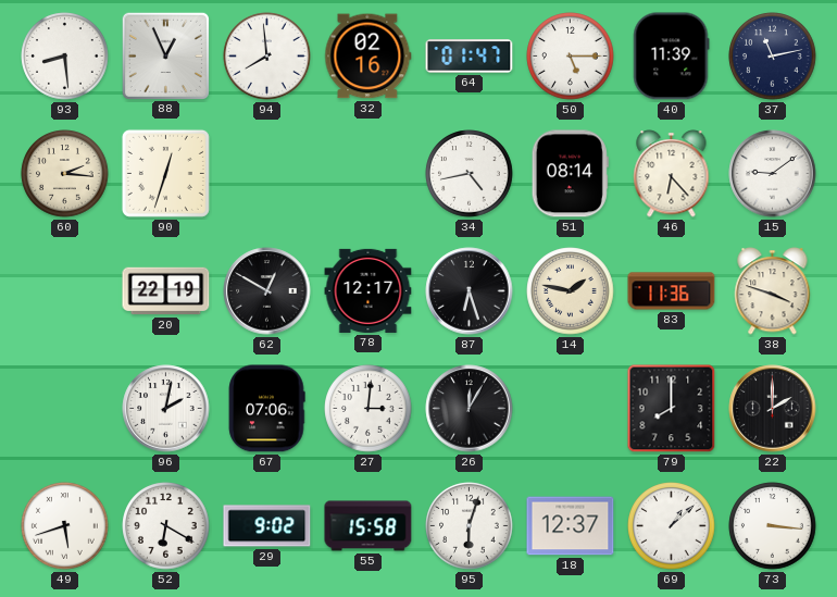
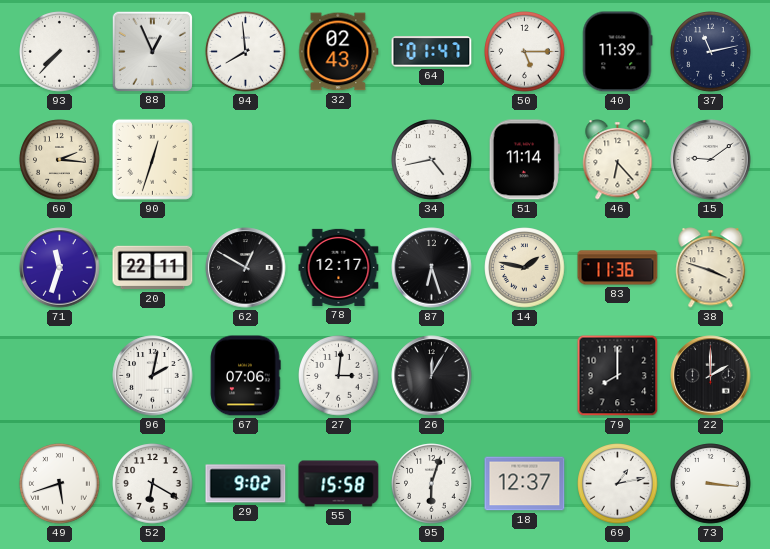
93: 8:29 -> 7:37
32: 02:16 -> 02:43
51: 08:14 -> 11:14
71: none -> 11:33
20: 22:19 -> 22:11
69: 1:08 -> 1:13
